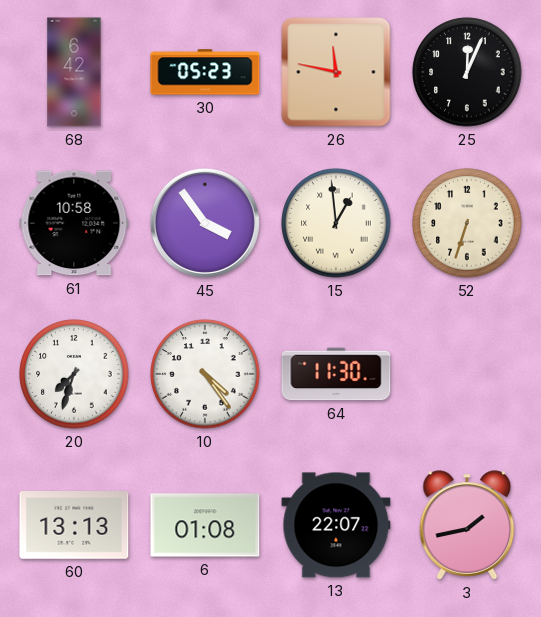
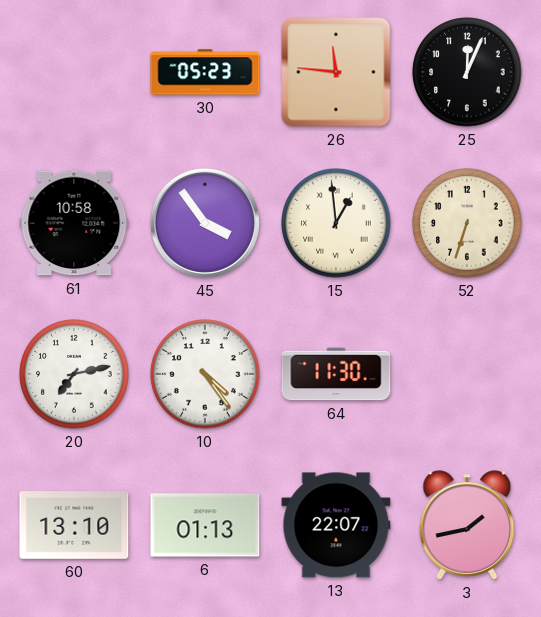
68: 6:42 -> none
26: 11:47 -> 11:46
20: 7:33 -> 7:13
60: 13:13 -> 13:10
6: 01:08 -> 01:13
